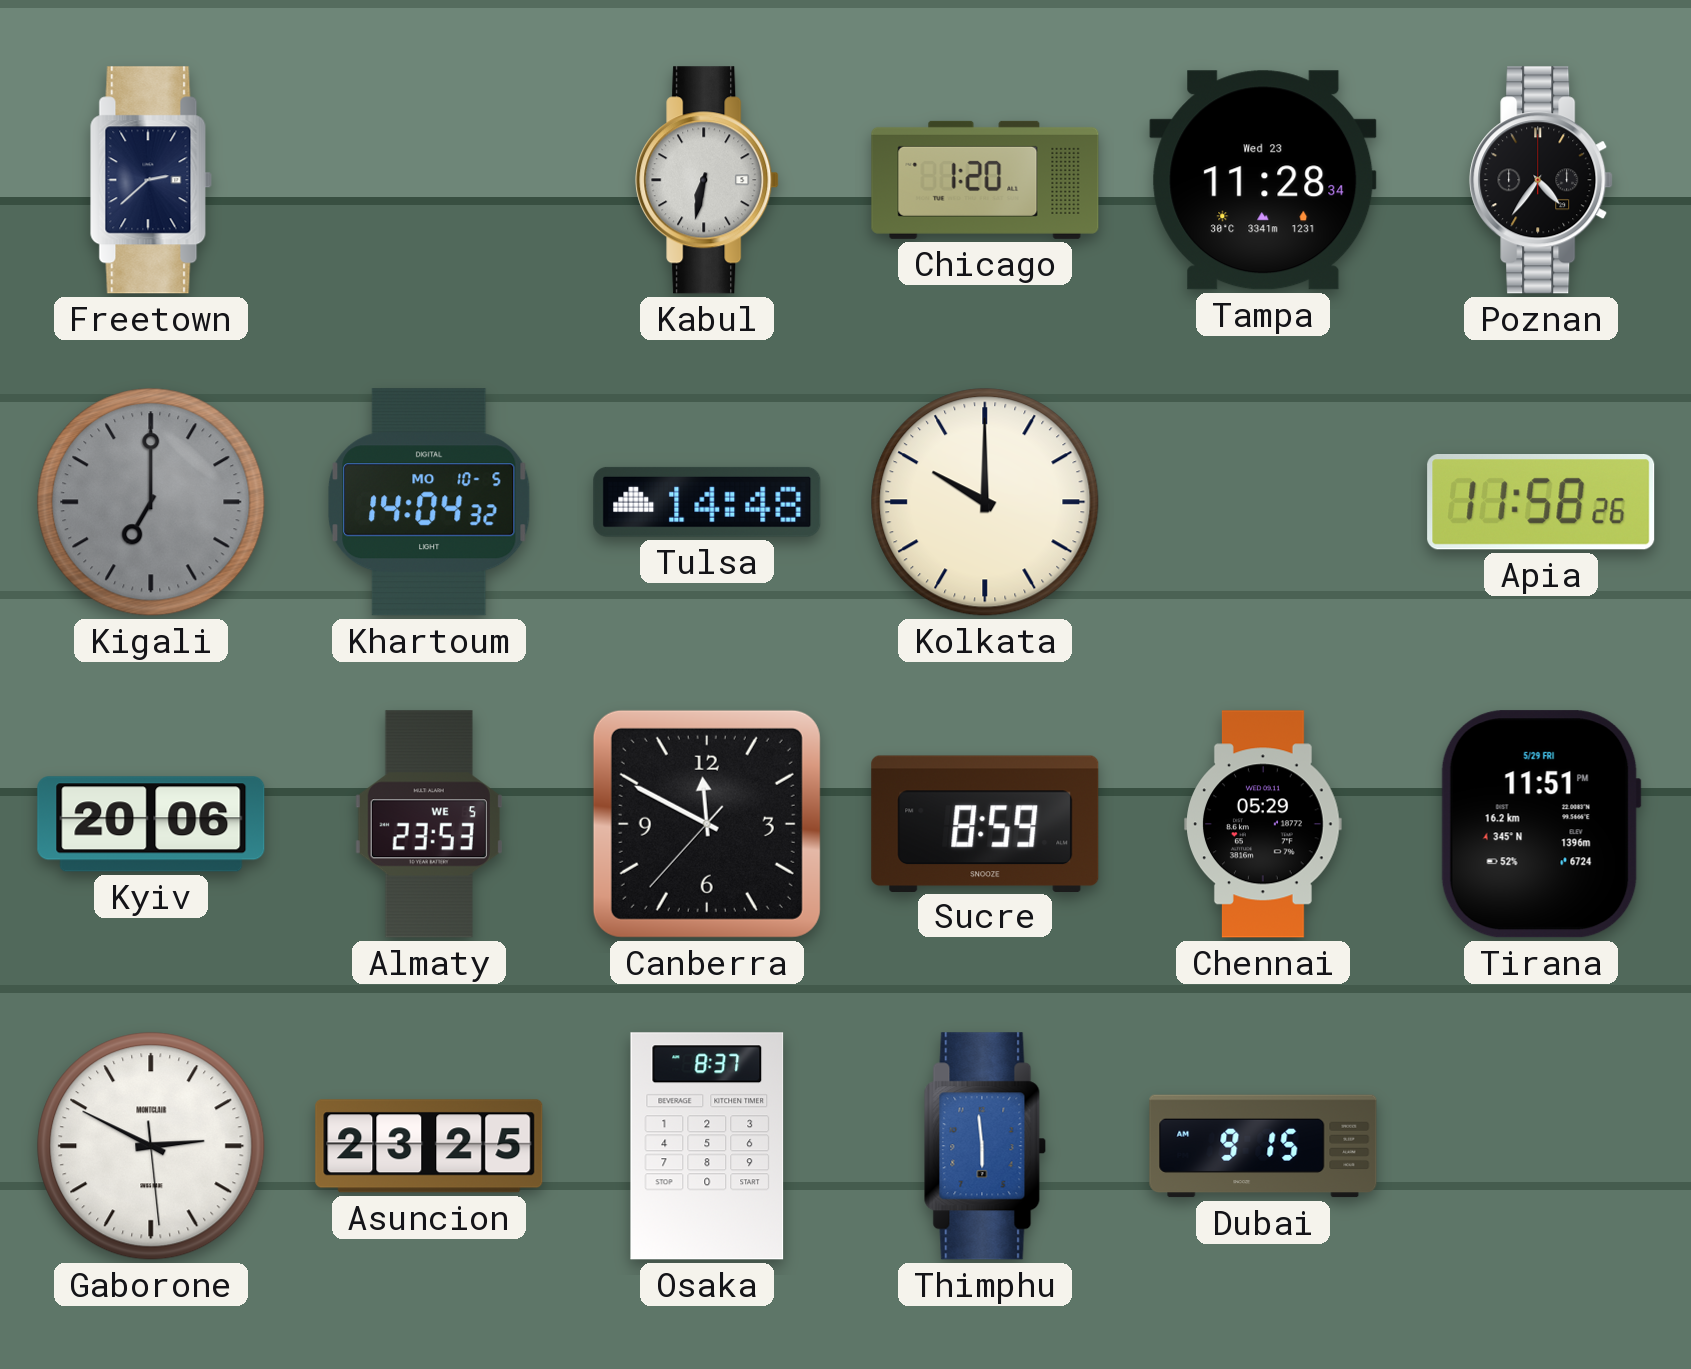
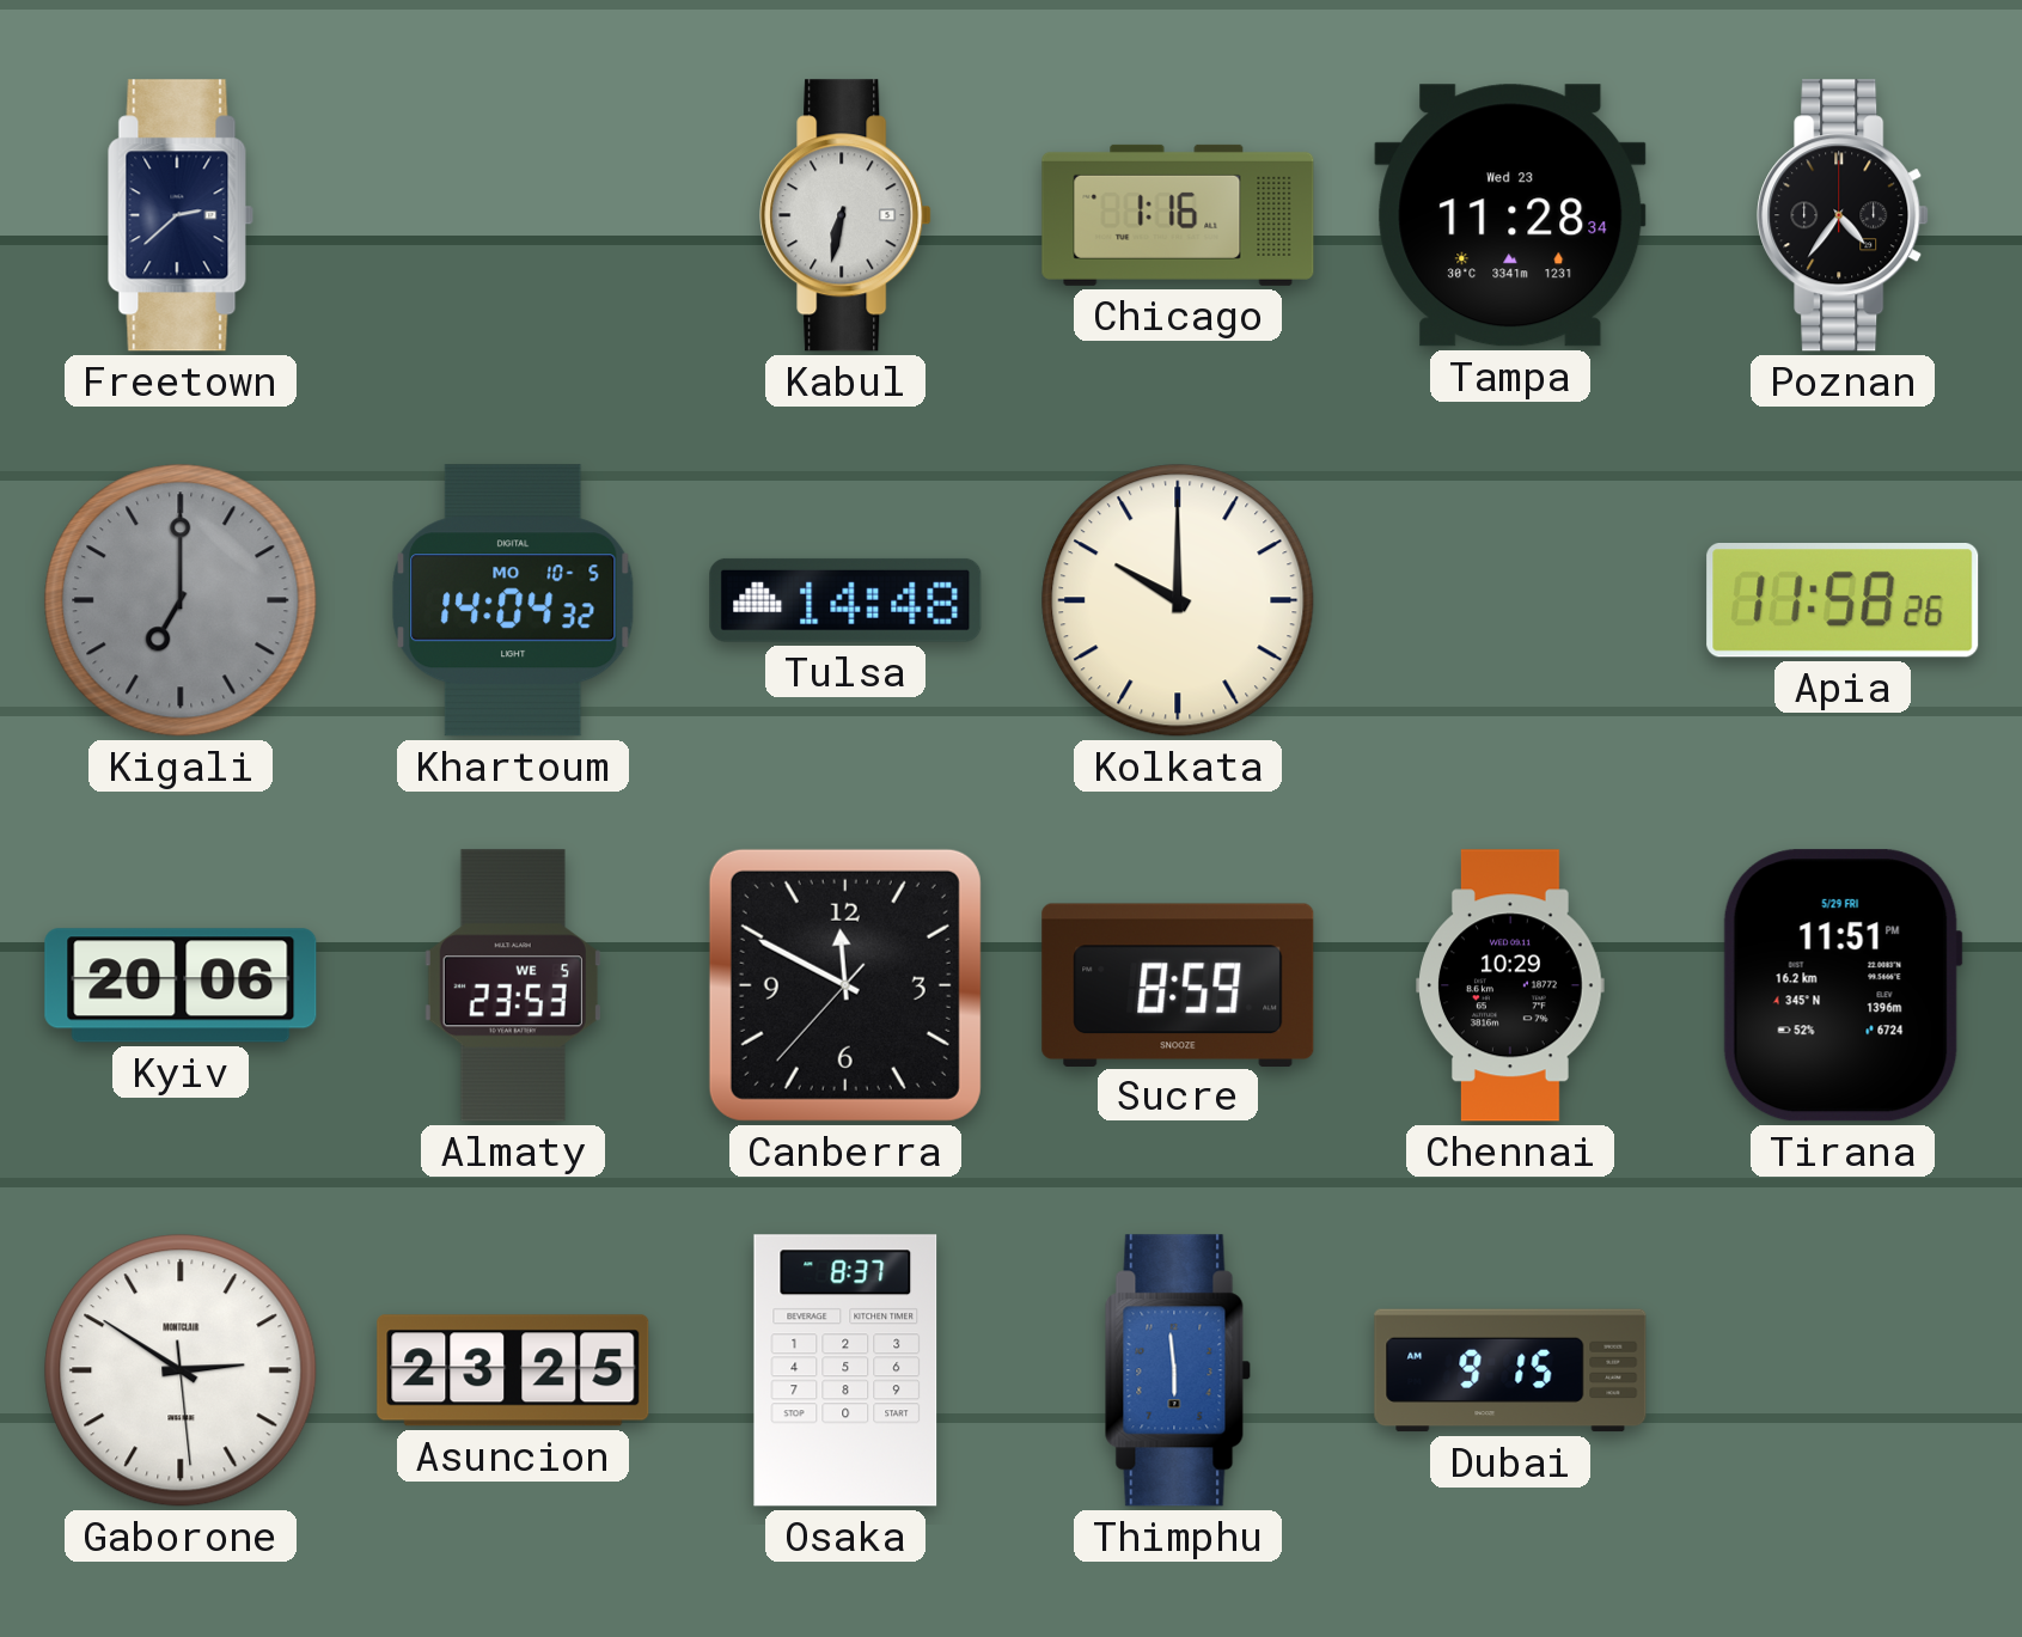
Chicago: 1:20 -> 1:16
Chennai: 05:29 -> 10:29
Gaborone: 2:49 -> 2:50
